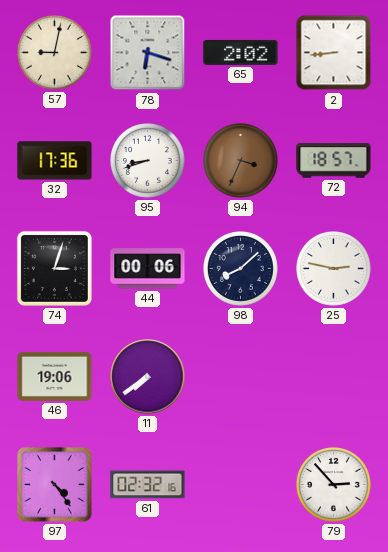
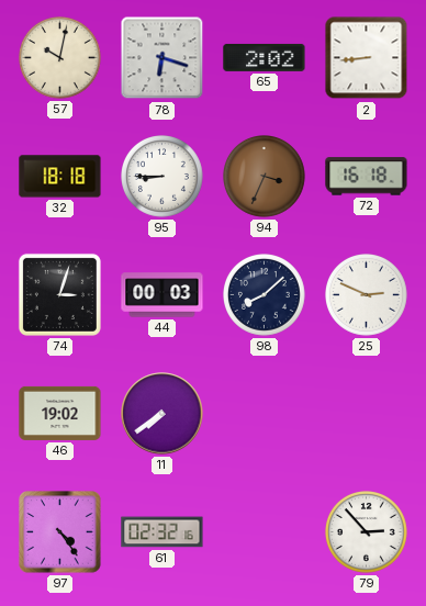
57: 9:02 -> 10:02
32: 17:36 -> 18:18
95: 8:42 -> 8:45
72: 18:57 -> 16:18
44: 00:06 -> 00:03
25: 2:47 -> 2:49
46: 19:06 -> 19:02
